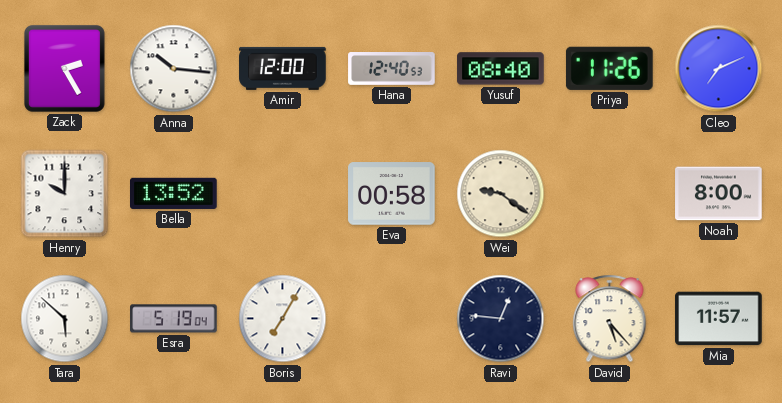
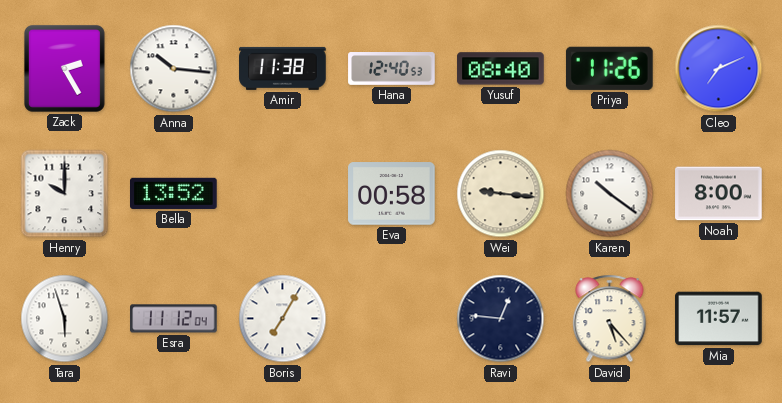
Amir: 12:00 -> 11:38
Wei: 9:21 -> 9:16
Karen: none -> 10:21
Tara: 5:52 -> 5:57
Esra: 5:19 -> 11:12
